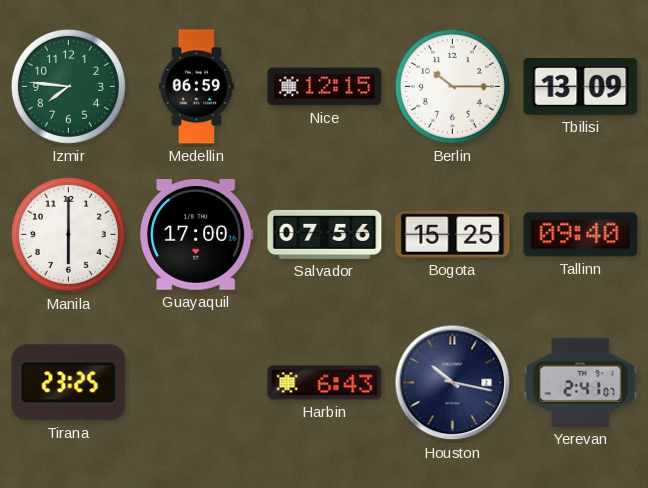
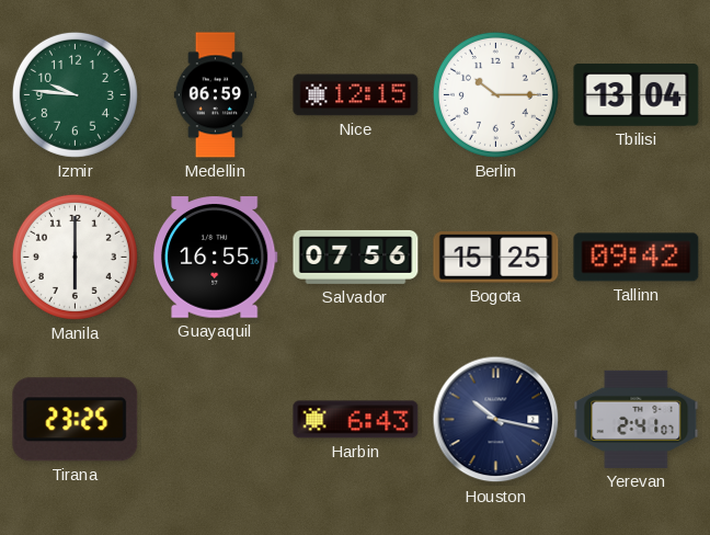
Izmir: 7:46 -> 9:46
Tbilisi: 13:09 -> 13:04
Guayaquil: 17:00 -> 16:55
Tallinn: 09:40 -> 09:42
